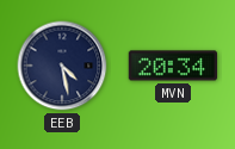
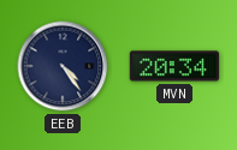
EEB: 4:28 -> 4:24
